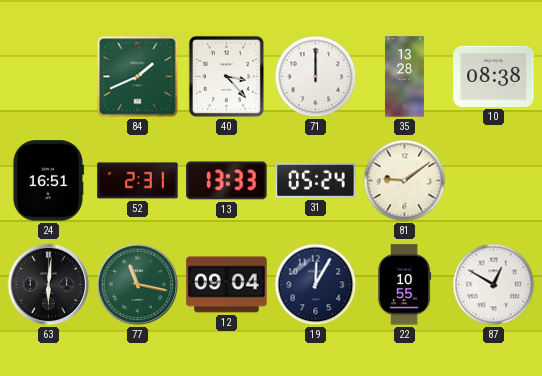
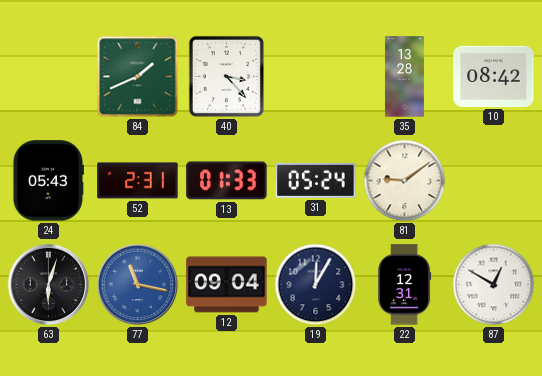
71: 12:00 -> none
10: 08:38 -> 08:42
24: 16:51 -> 05:43
13: 13:33 -> 01:33
63: 6:01 -> 6:03
77 dial: green -> blue
22: 10:55 -> 12:31
